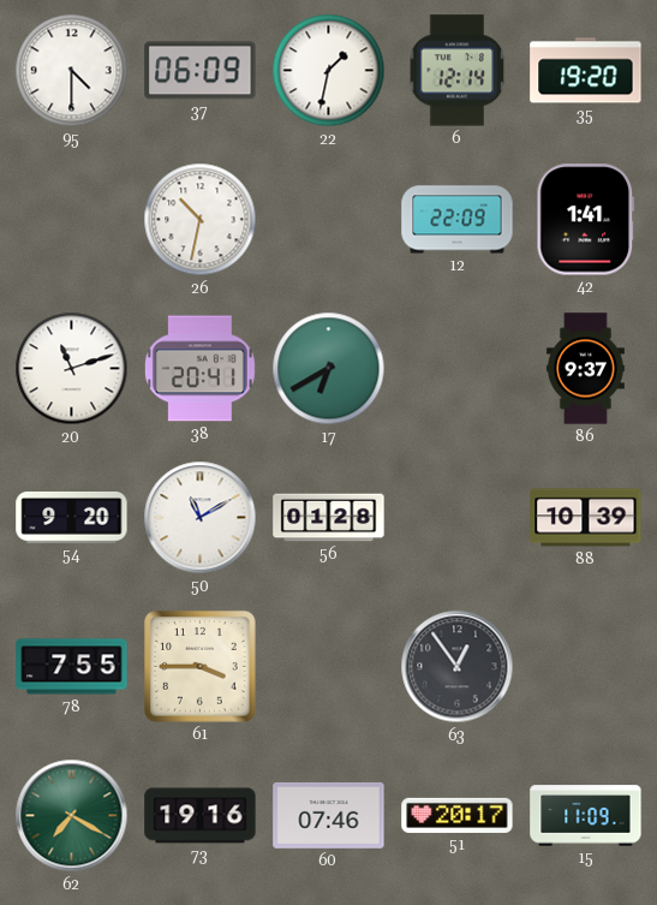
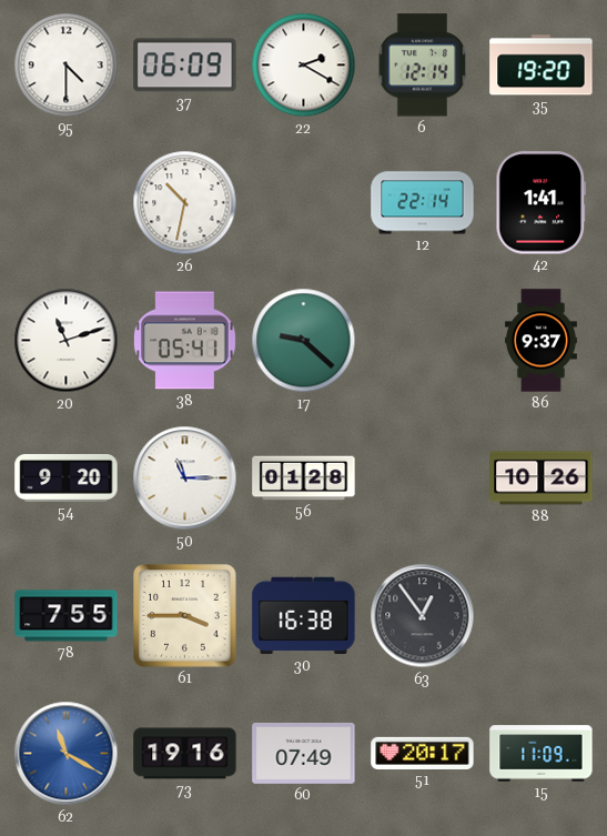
22: 1:32 -> 2:20
12: 22:09 -> 22:14
38: 20:41 -> 05:41
17: 6:40 -> 9:22
50: 11:10 -> 11:15
88: 10:39 -> 10:26
30: none -> 16:38
62: 7:20 -> 11:20
62 dial: green -> blue
60: 07:46 -> 07:49
